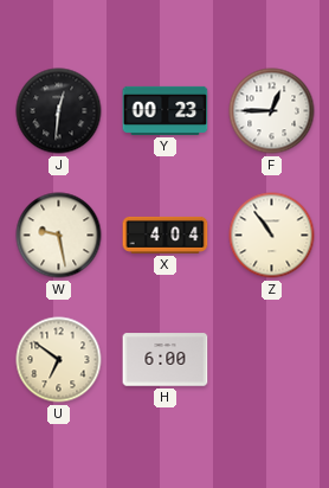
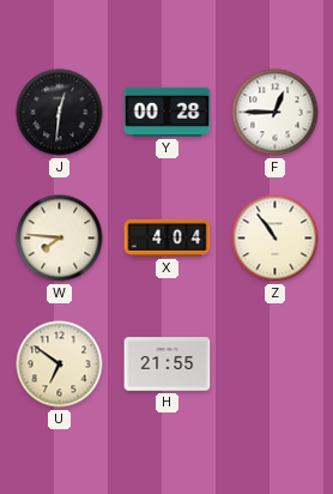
Y: 00:23 -> 00:28
W: 9:28 -> 7:46
H: 6:00 -> 21:55
